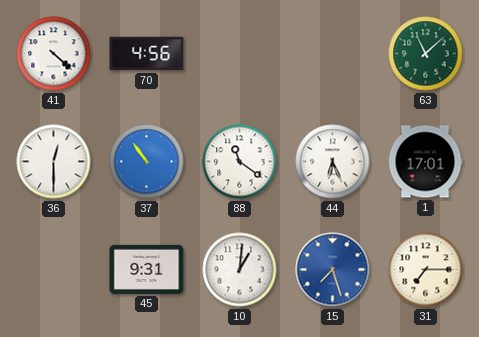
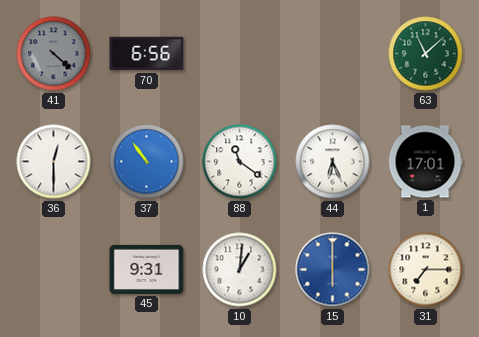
41 dial: white -> grey
70: 4:56 -> 6:56
15: 7:27 -> 6:00
